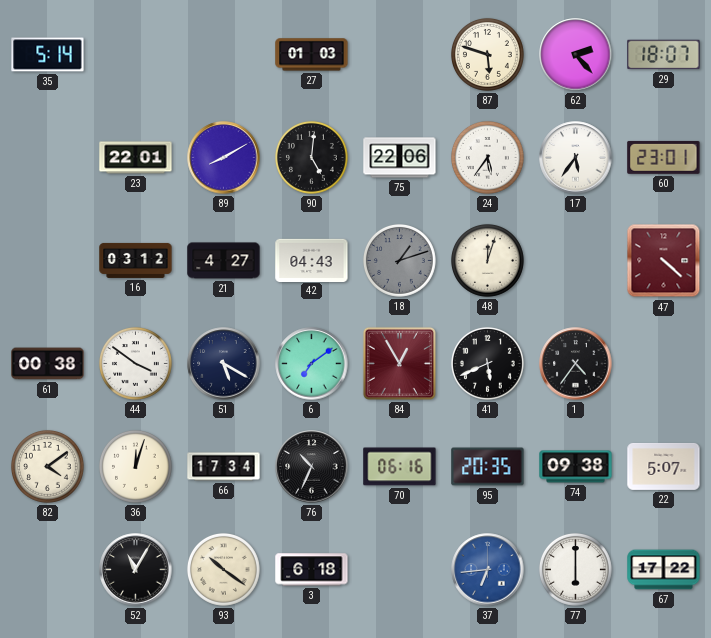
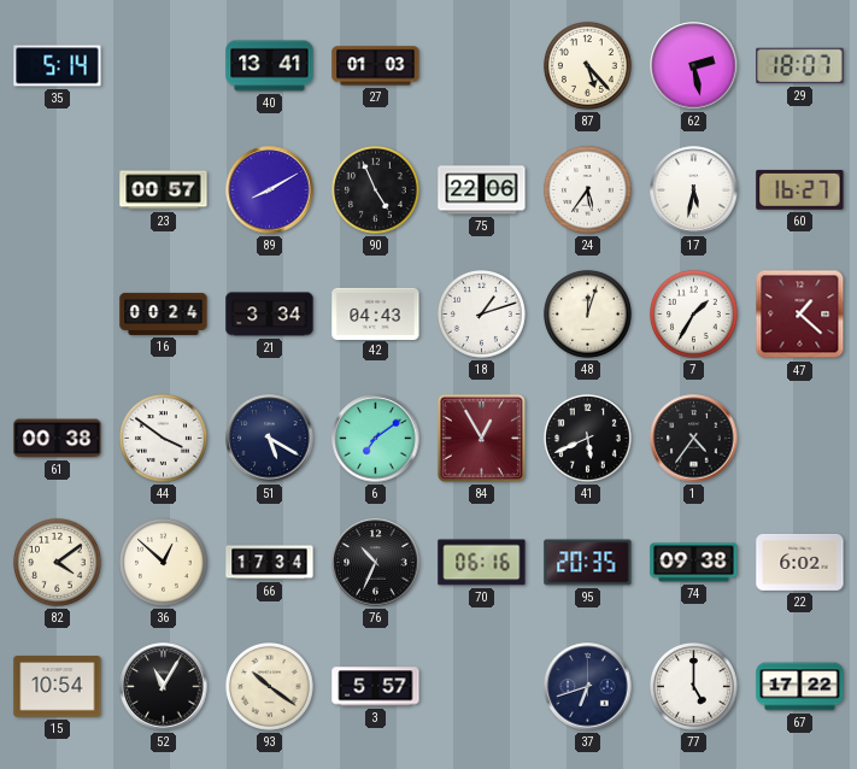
40: none -> 13:41
87: 5:48 -> 5:23
62: 2:23 -> 2:28
23: 22:01 -> 00:57
90: 5:01 -> 4:56
17: 5:36 -> 5:32
60: 23:01 -> 16:27
16: 03:12 -> 00:24
21: 4:27 -> 3:34
18 dial: grey -> white
7: none -> 1:35
47: 4:22 -> 1:22
36: 12:03 -> 12:52
22: 5:07 -> 6:02
15: none -> 10:54
3: 6:18 -> 5:57
37: 6:44 -> 6:42
37 dial: blue -> navy
77: 6:00 -> 5:00
